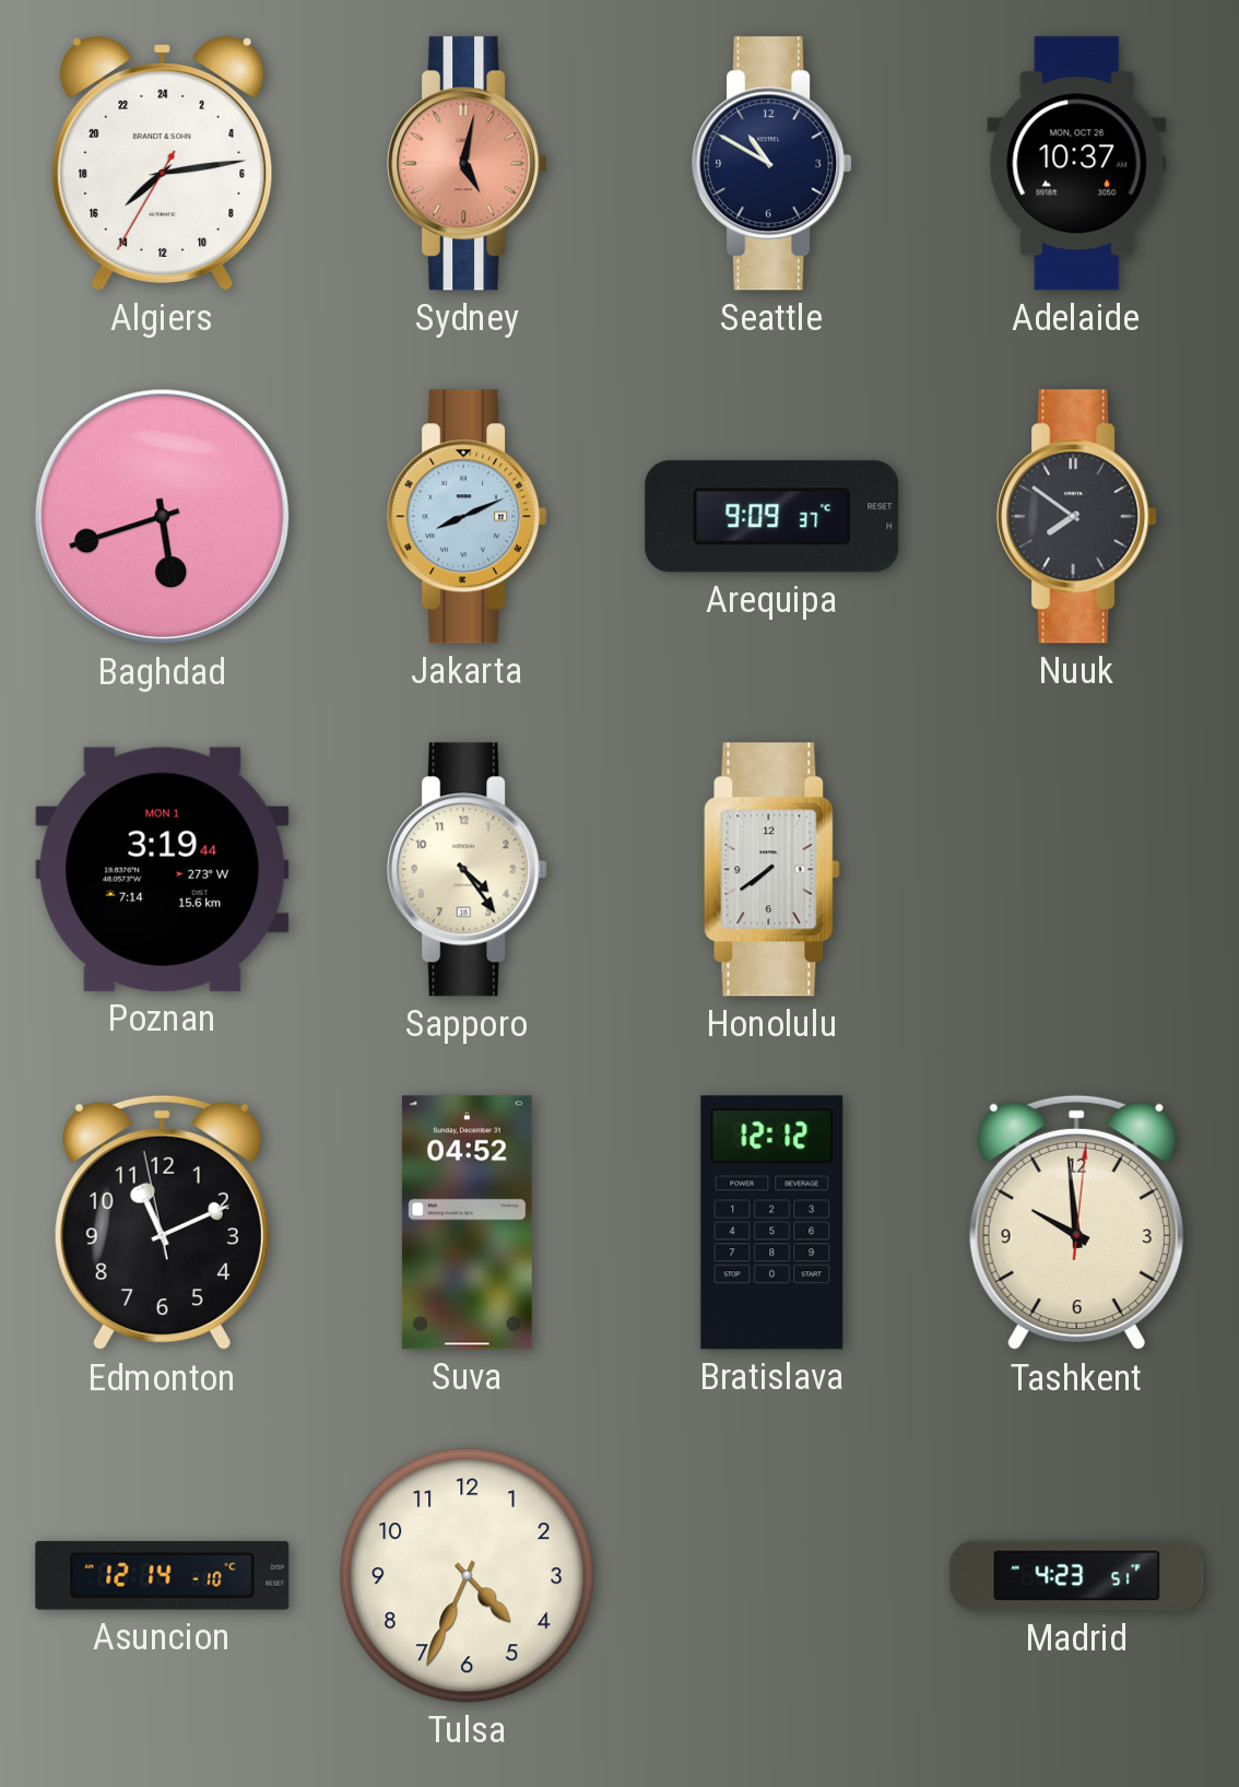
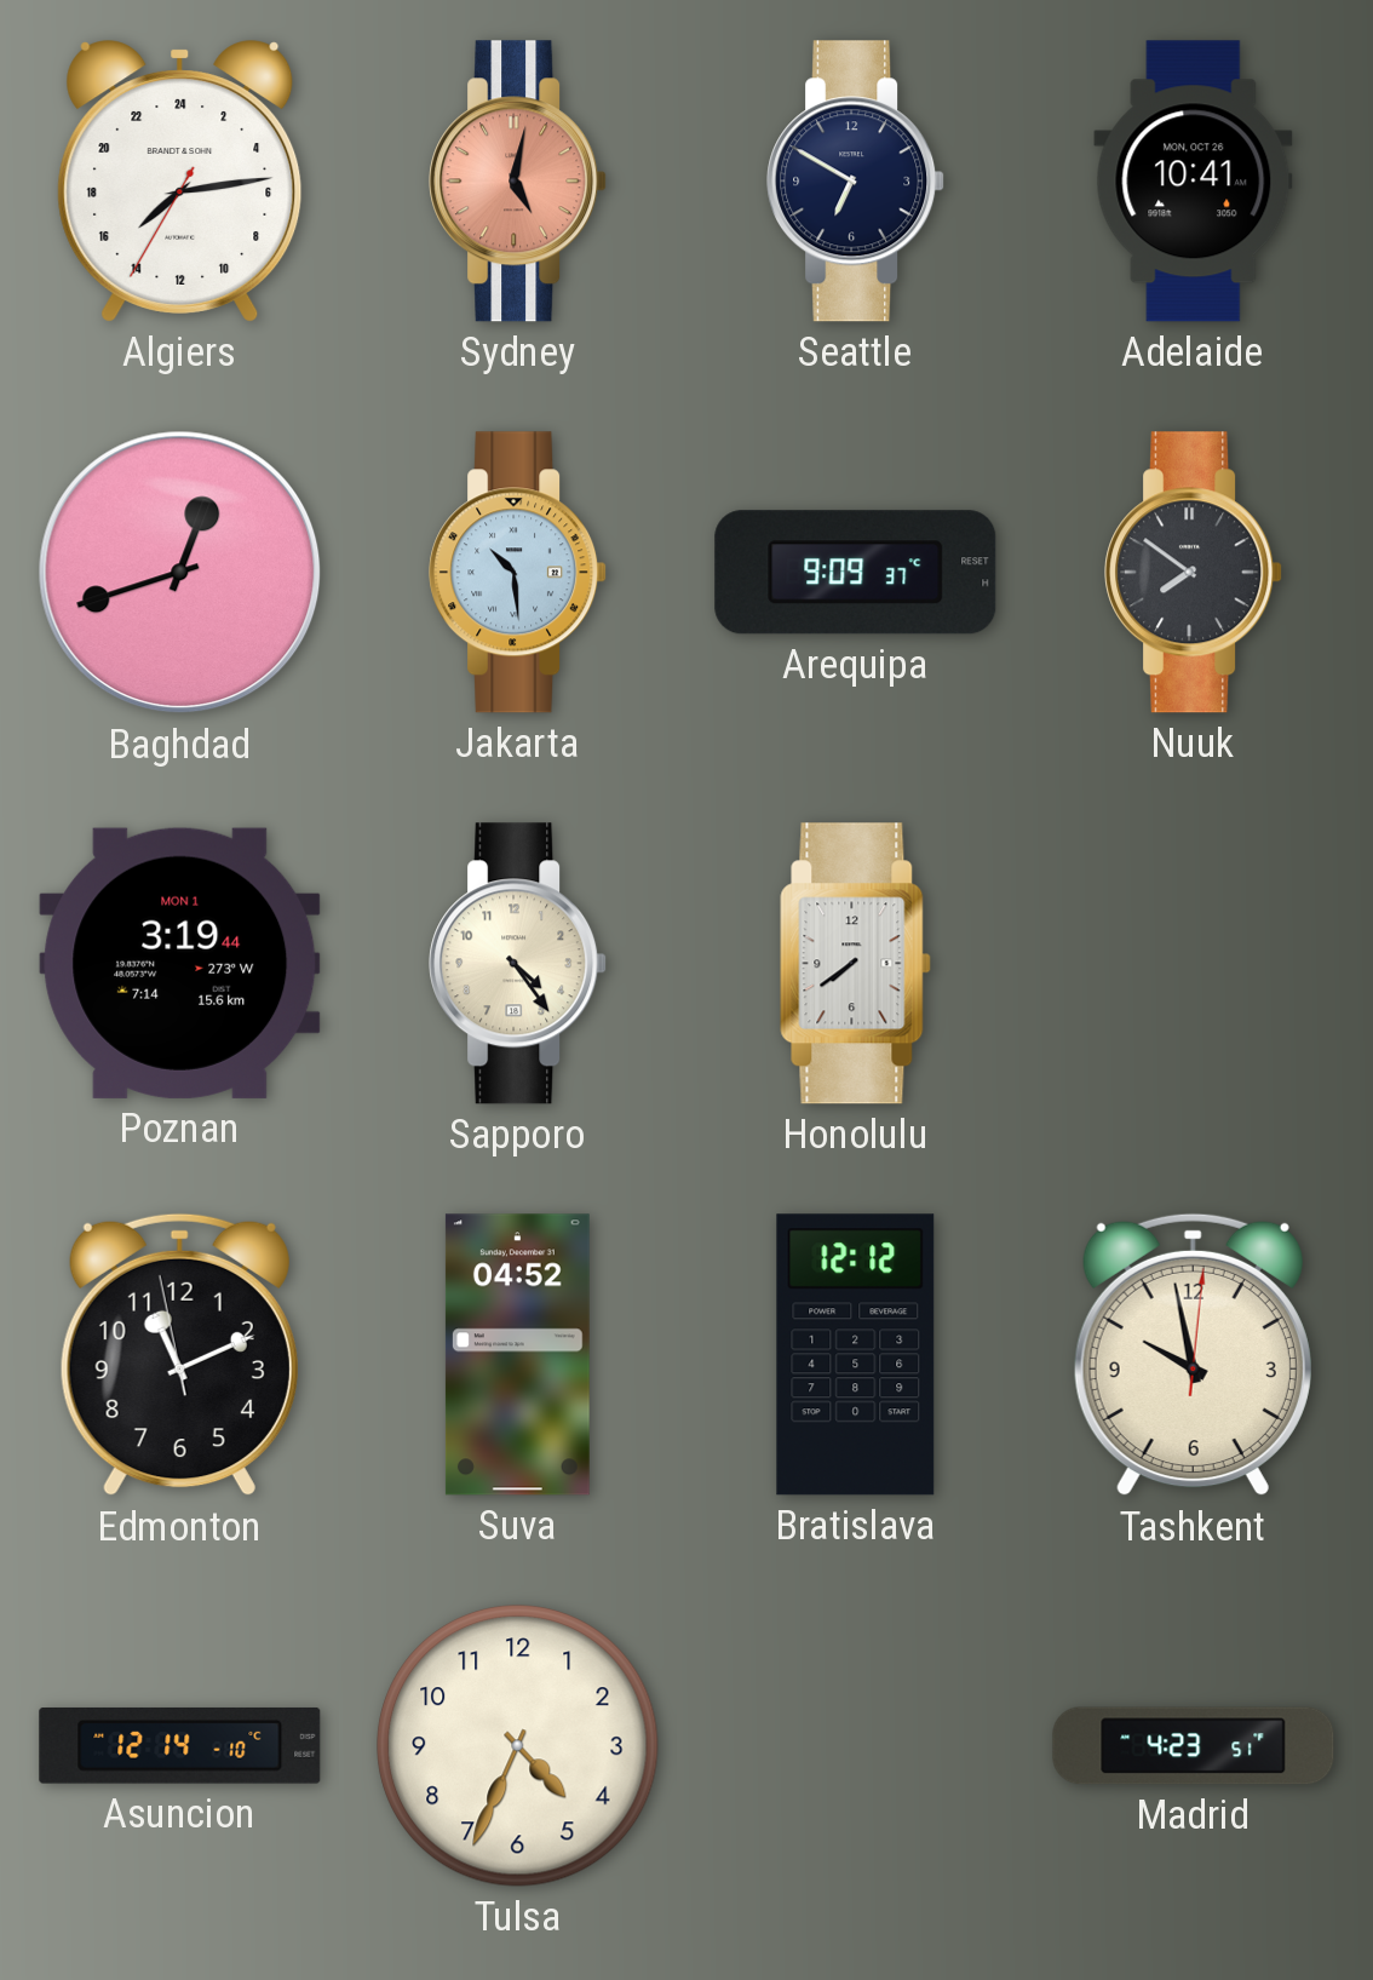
Seattle: 10:50 -> 6:50
Adelaide: 10:37 -> 10:41
Baghdad: 5:42 -> 12:42
Jakarta: 8:11 -> 10:29
Tashkent: 9:59 -> 9:58
